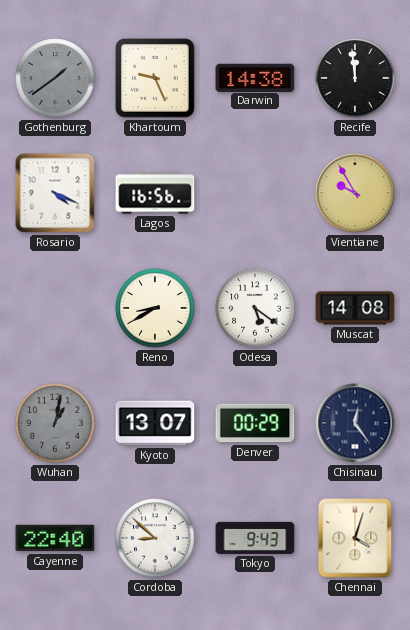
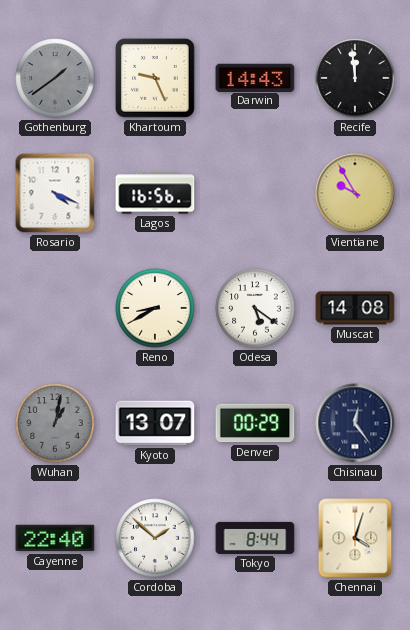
Darwin: 14:38 -> 14:43
Cordoba: 8:52 -> 1:52
Tokyo: 9:43 -> 8:44
